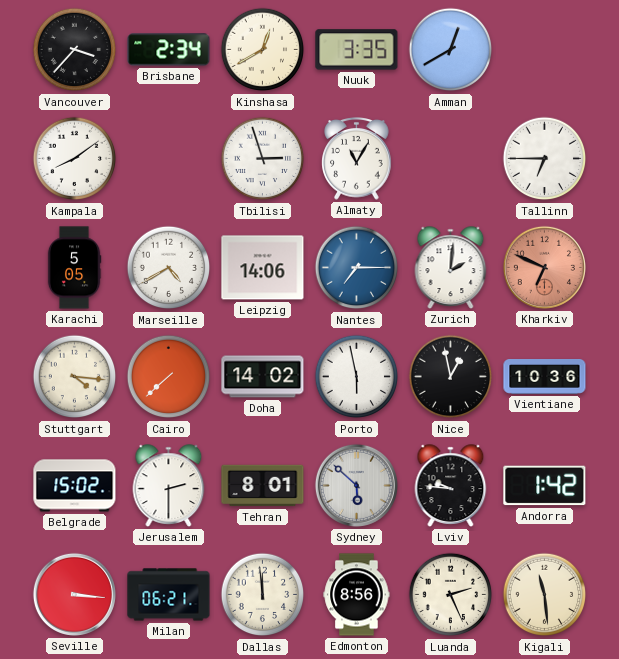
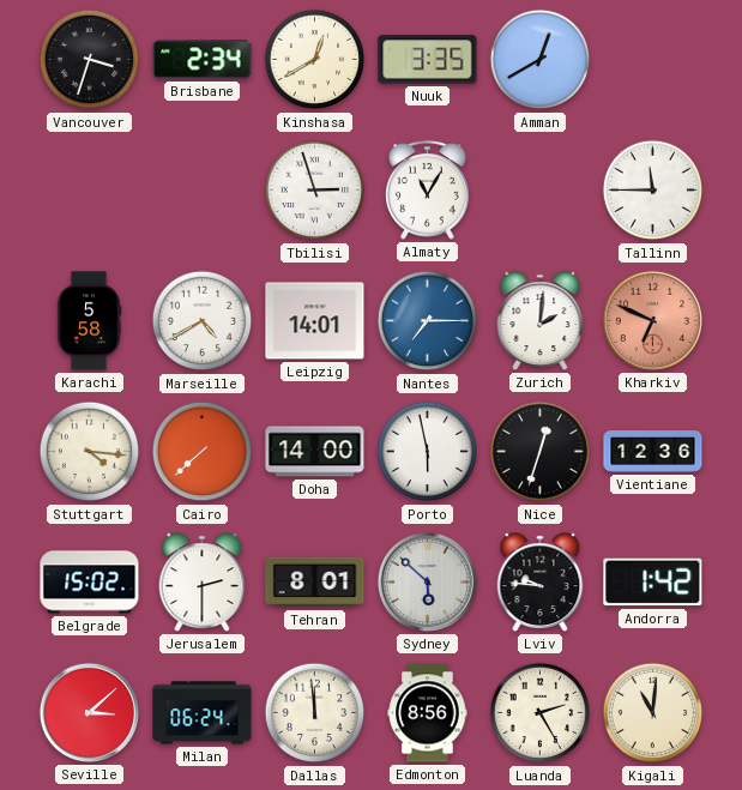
Vancouver: 3:37 -> 3:33
Kampala: 8:09 -> none
Tallinn: 6:45 -> 11:45
Karachi: 5:05 -> 5:58
Leipzig: 14:06 -> 14:01
Doha: 14:02 -> 14:00
Nice: 12:58 -> 12:33
Vientiane: 10:36 -> 12:36
Seville: 3:16 -> 3:08
Milan: 06:21 -> 06:24
Luanda: 2:26 -> 2:25
Kigali: 11:29 -> 11:01
